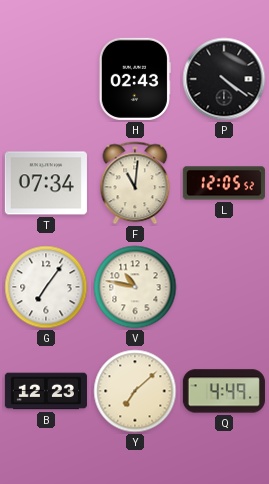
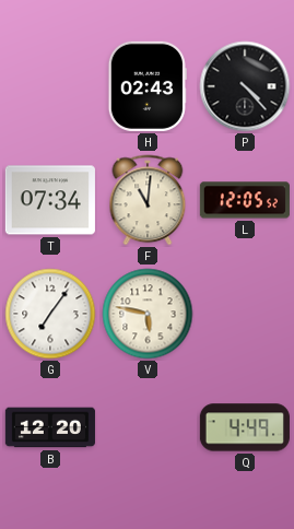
P: 4:21 -> 4:23
V: 10:47 -> 5:47
B: 12:23 -> 12:20
Y: 7:08 -> none
